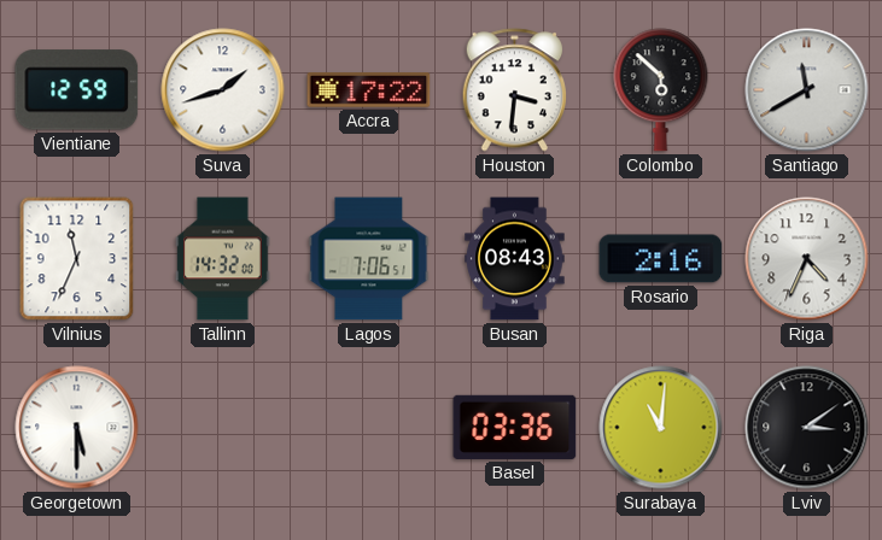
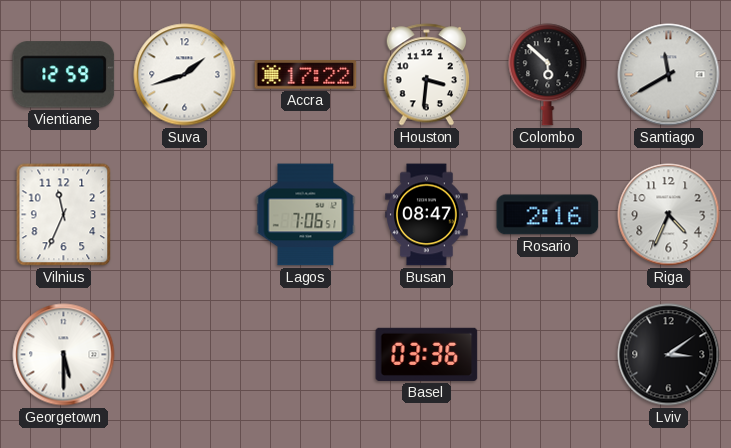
Tallinn: 14:32 -> none
Busan: 08:43 -> 08:47
Surabaya: 11:01 -> none
